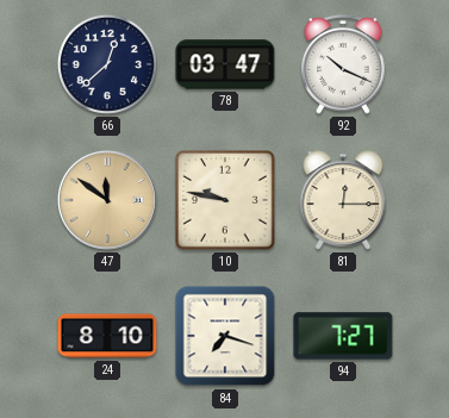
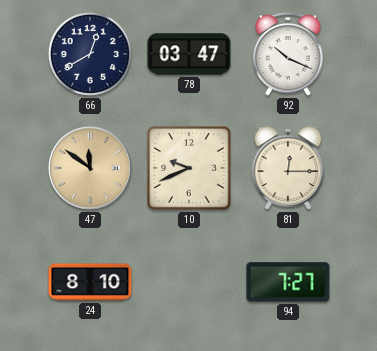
66: 12:38 -> 12:40
10: 9:47 -> 9:41
84: 7:18 -> none
